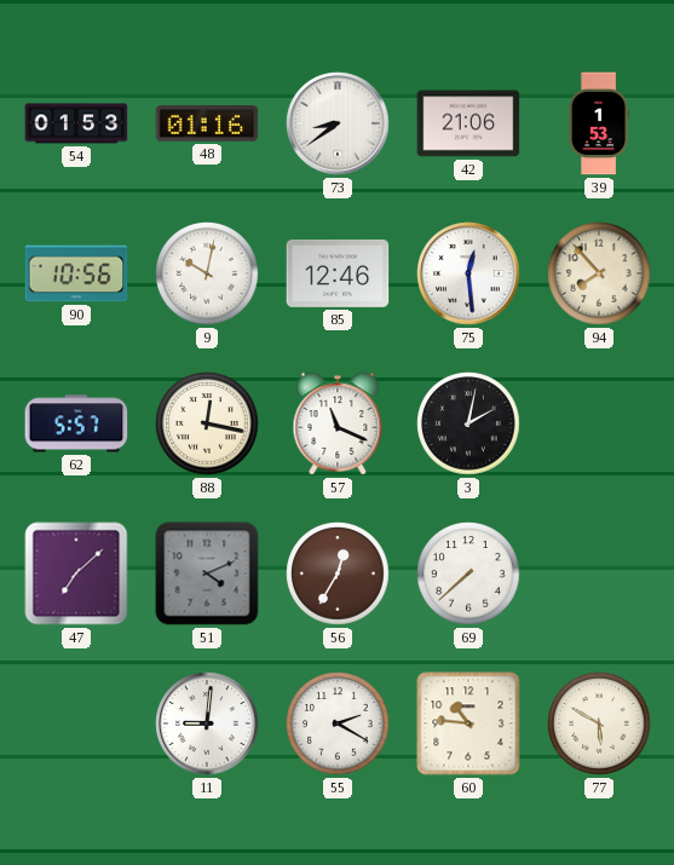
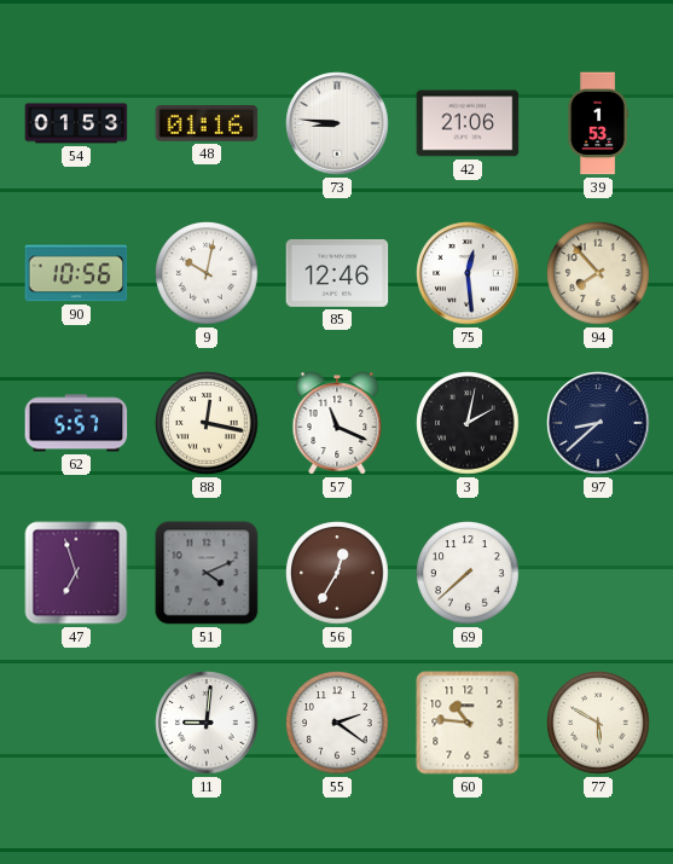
73: 8:39 -> 8:46
97: none -> 8:38
47: 7:08 -> 6:57
55: 2:20 -> 2:21
